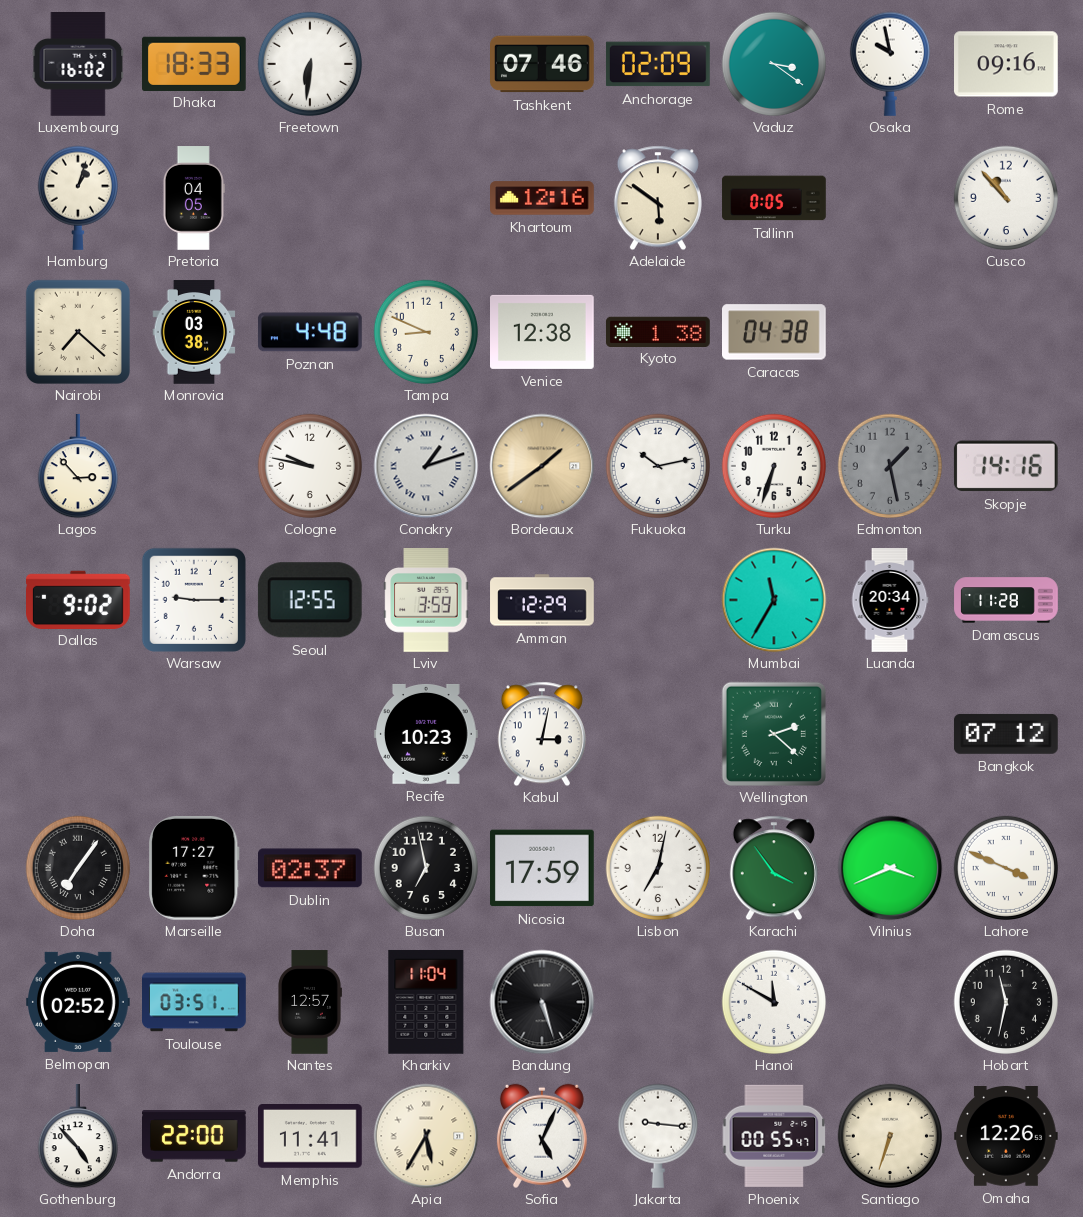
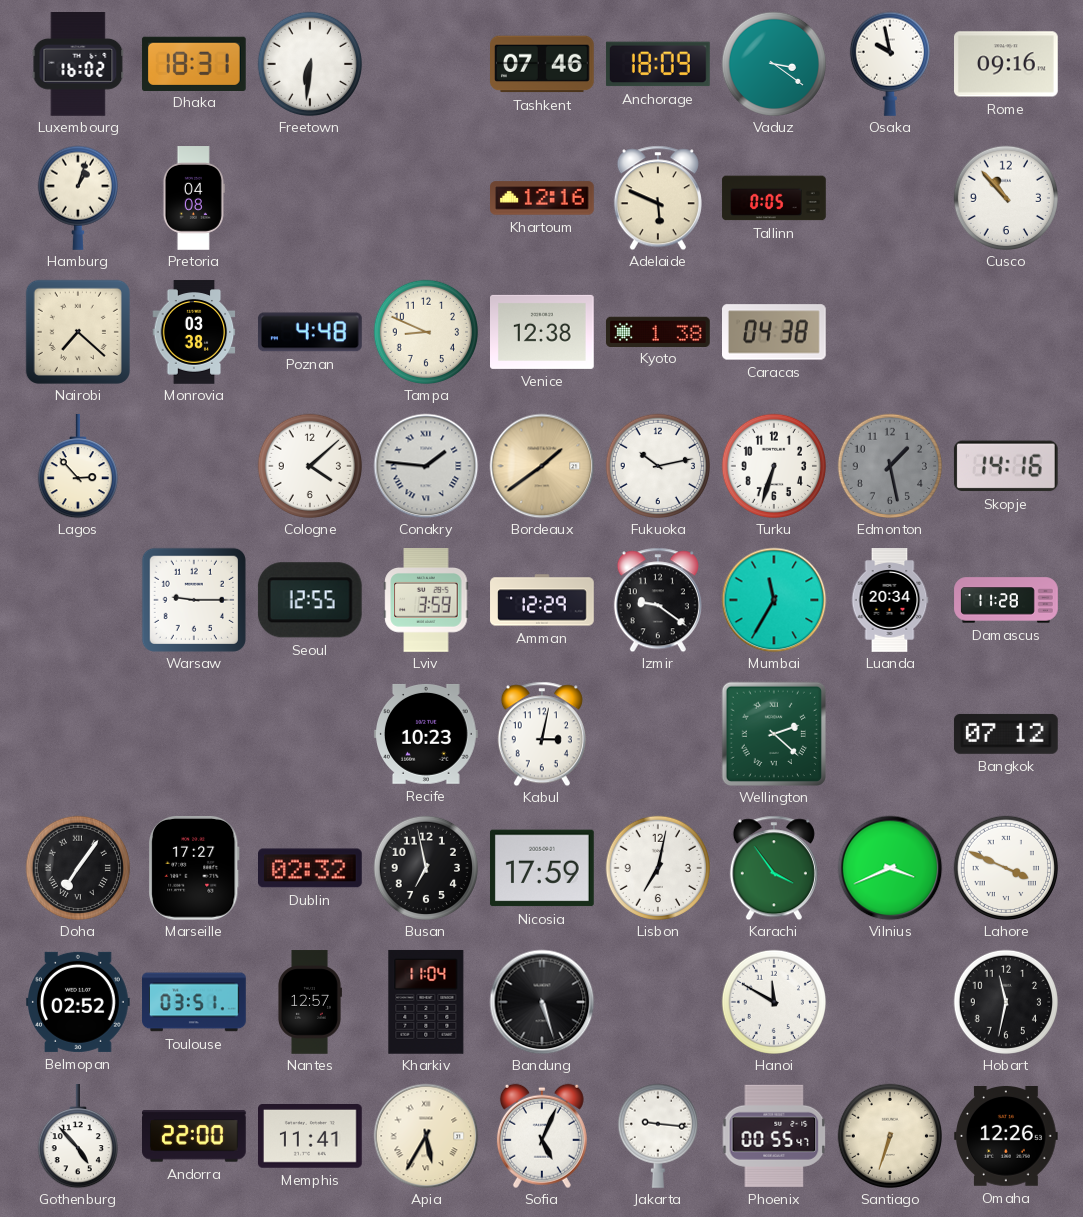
Dhaka: 18:33 -> 18:31
Anchorage: 02:09 -> 18:09
Pretoria: 04:05 -> 04:08
Adelaide: 5:51 -> 5:49
Cologne: 9:47 -> 4:08
Conakry: 1:12 -> 1:46
Dallas: 9:02 -> none
Izmir: none -> 9:21
Dublin: 02:37 -> 02:32
